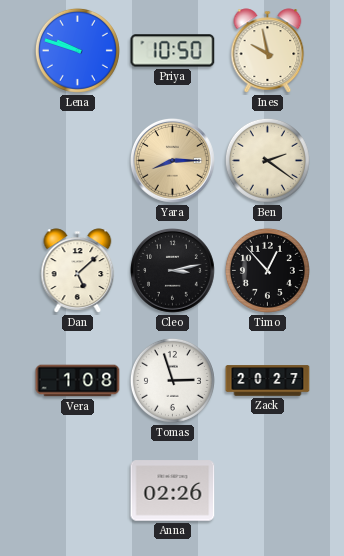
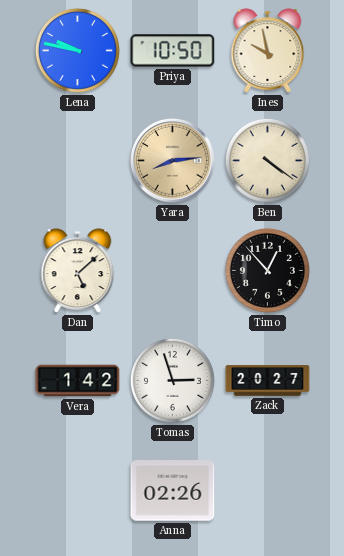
Lena: 9:48 -> 9:47
Yara: 8:15 -> 8:14
Ben: 2:21 -> 4:21
Cleo: 3:13 -> none
Vera: 1:08 -> 1:42
